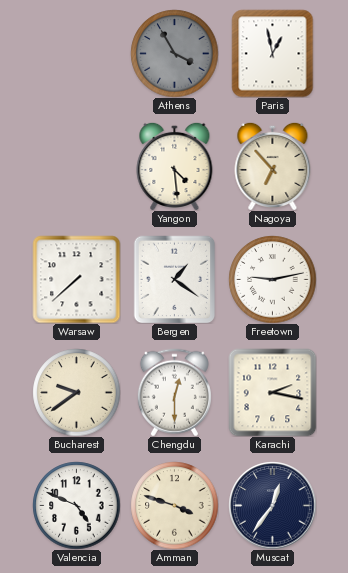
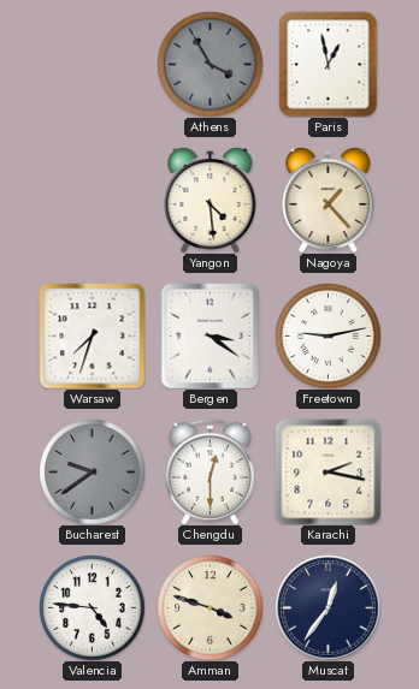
Nagoya: 6:53 -> 1:23
Warsaw: 7:38 -> 7:33
Bergen: 1:21 -> 3:21
Bucharest dial: cream -> grey
Valencia: 4:49 -> 4:46
